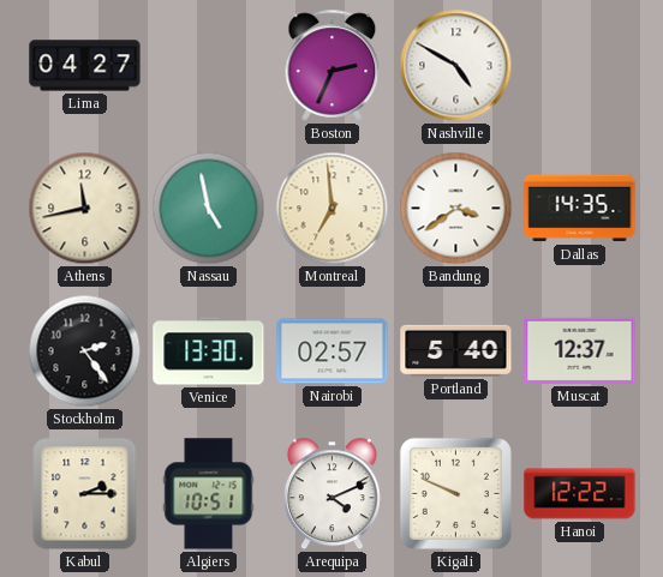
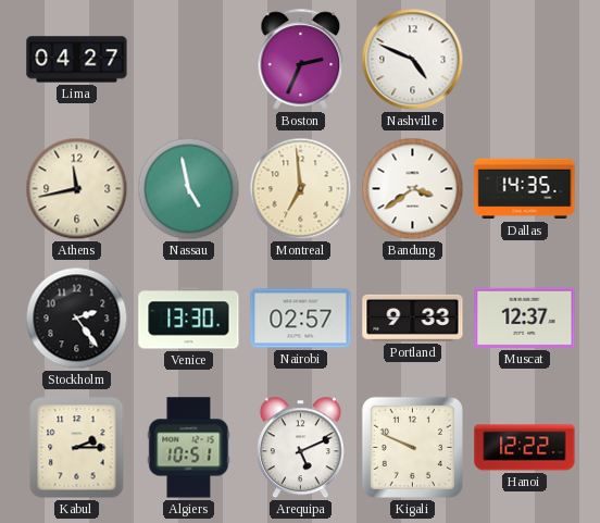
Nashville: 4:50 -> 4:49
Portland: 5:40 -> 9:33
Arequipa: 4:11 -> 5:11
